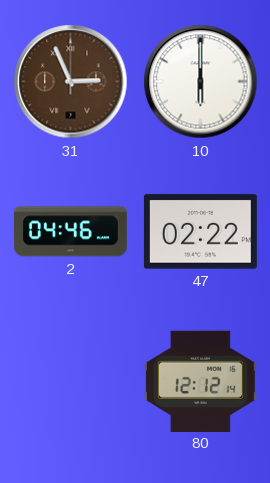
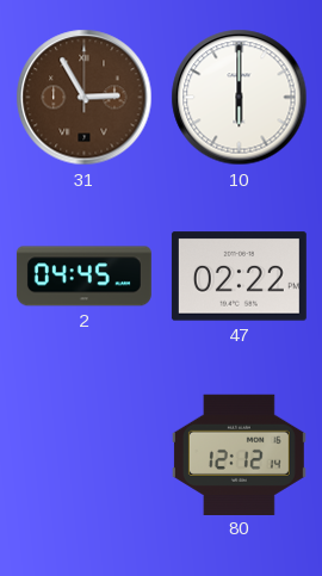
31: 2:56 -> 2:55
2: 04:46 -> 04:45
